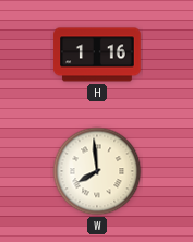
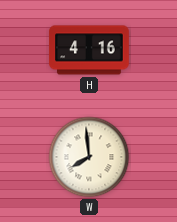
H: 1:16 -> 4:16
